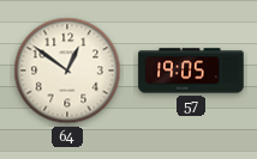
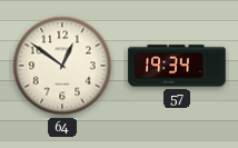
57: 19:05 -> 19:34
